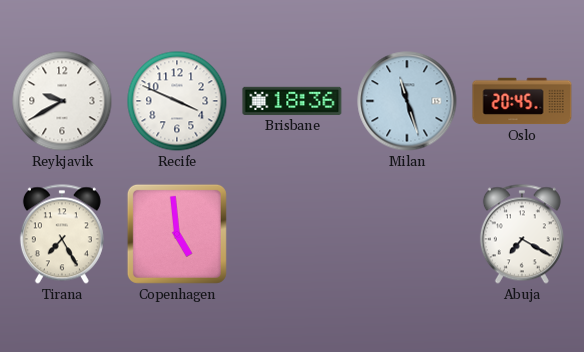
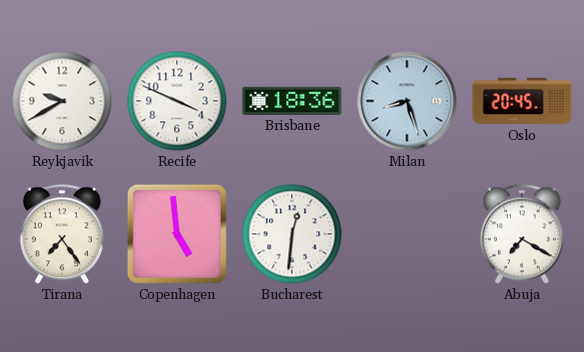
Milan: 11:27 -> 8:27
Tirana: 7:25 -> 7:24
Bucharest: none -> 12:31
